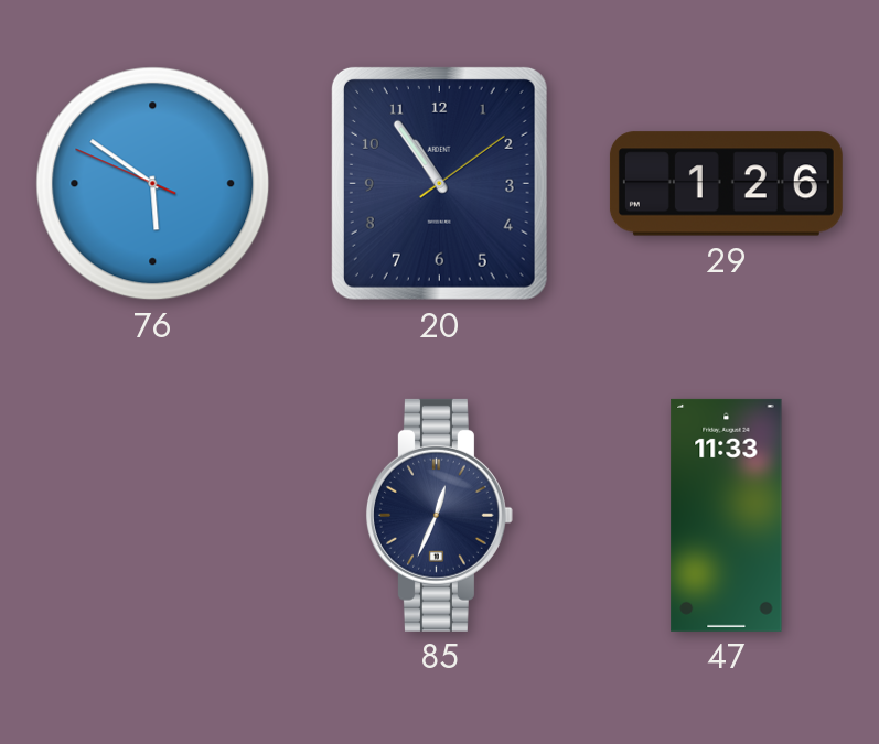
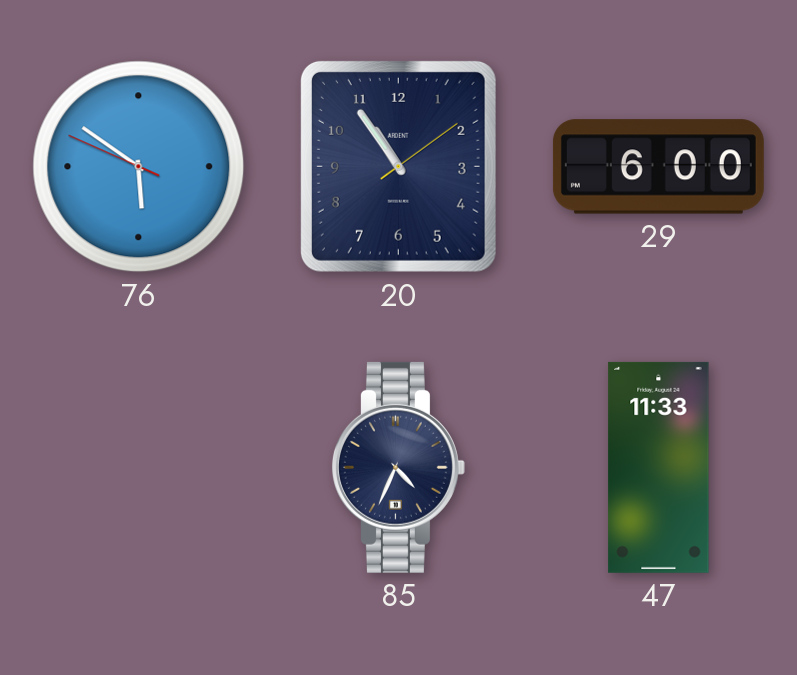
29: 1:26 -> 6:00
85: 12:34 -> 4:34
